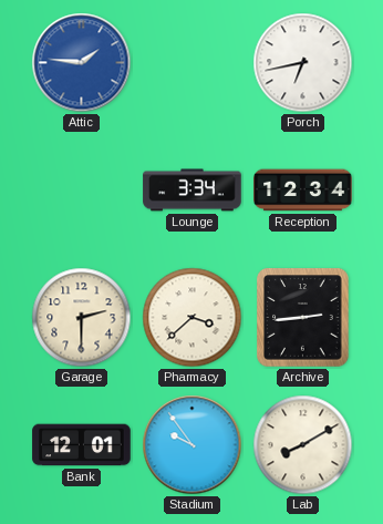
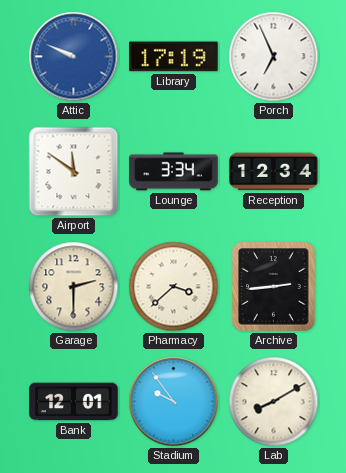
Attic: 1:46 -> 9:49
Library: none -> 17:19
Porch: 6:43 -> 6:56
Airport: none -> 11:51
